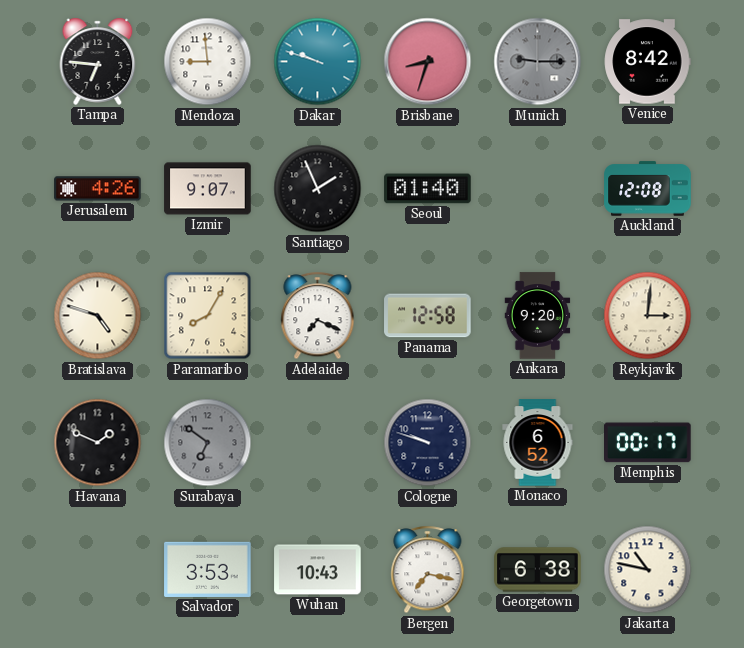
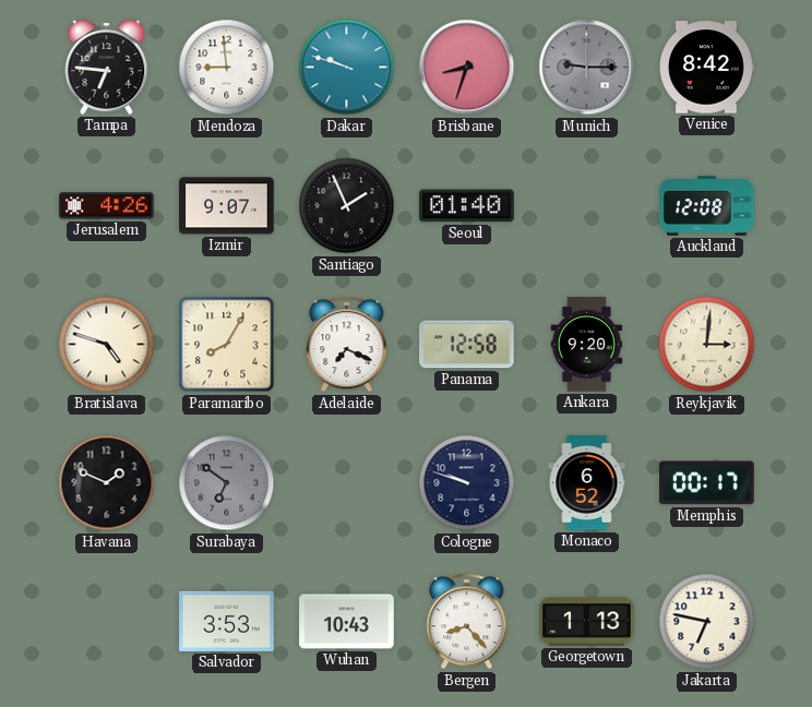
Bergen: 7:17 -> 8:23
Georgetown: 6:38 -> 1:13
Jakarta: 10:47 -> 6:47
